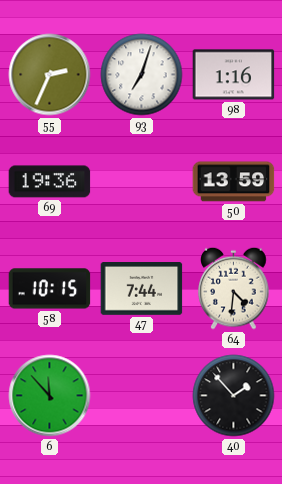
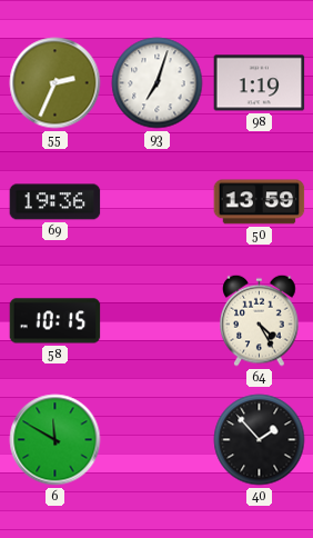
98: 1:16 -> 1:19
47: 7:44 -> none
64: 4:31 -> 4:25
6: 11:53 -> 11:50
